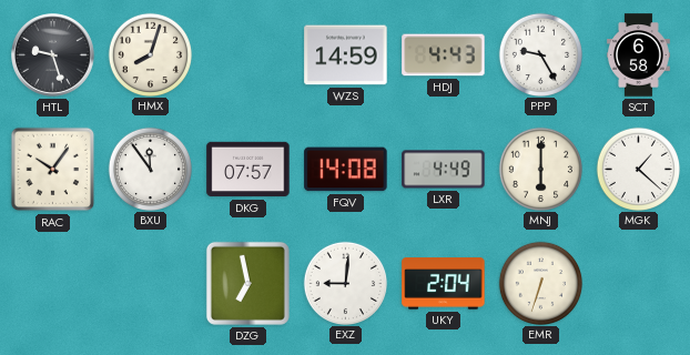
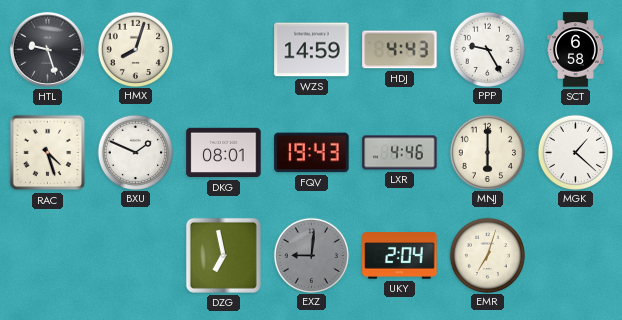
RAC: 10:06 -> 4:27
BXU: 11:54 -> 1:49
DKG: 07:57 -> 08:01
FQV: 14:08 -> 19:43
LXR: 4:49 -> 4:46
EXZ dial: white -> grey
EMR: 6:33 -> 7:03
